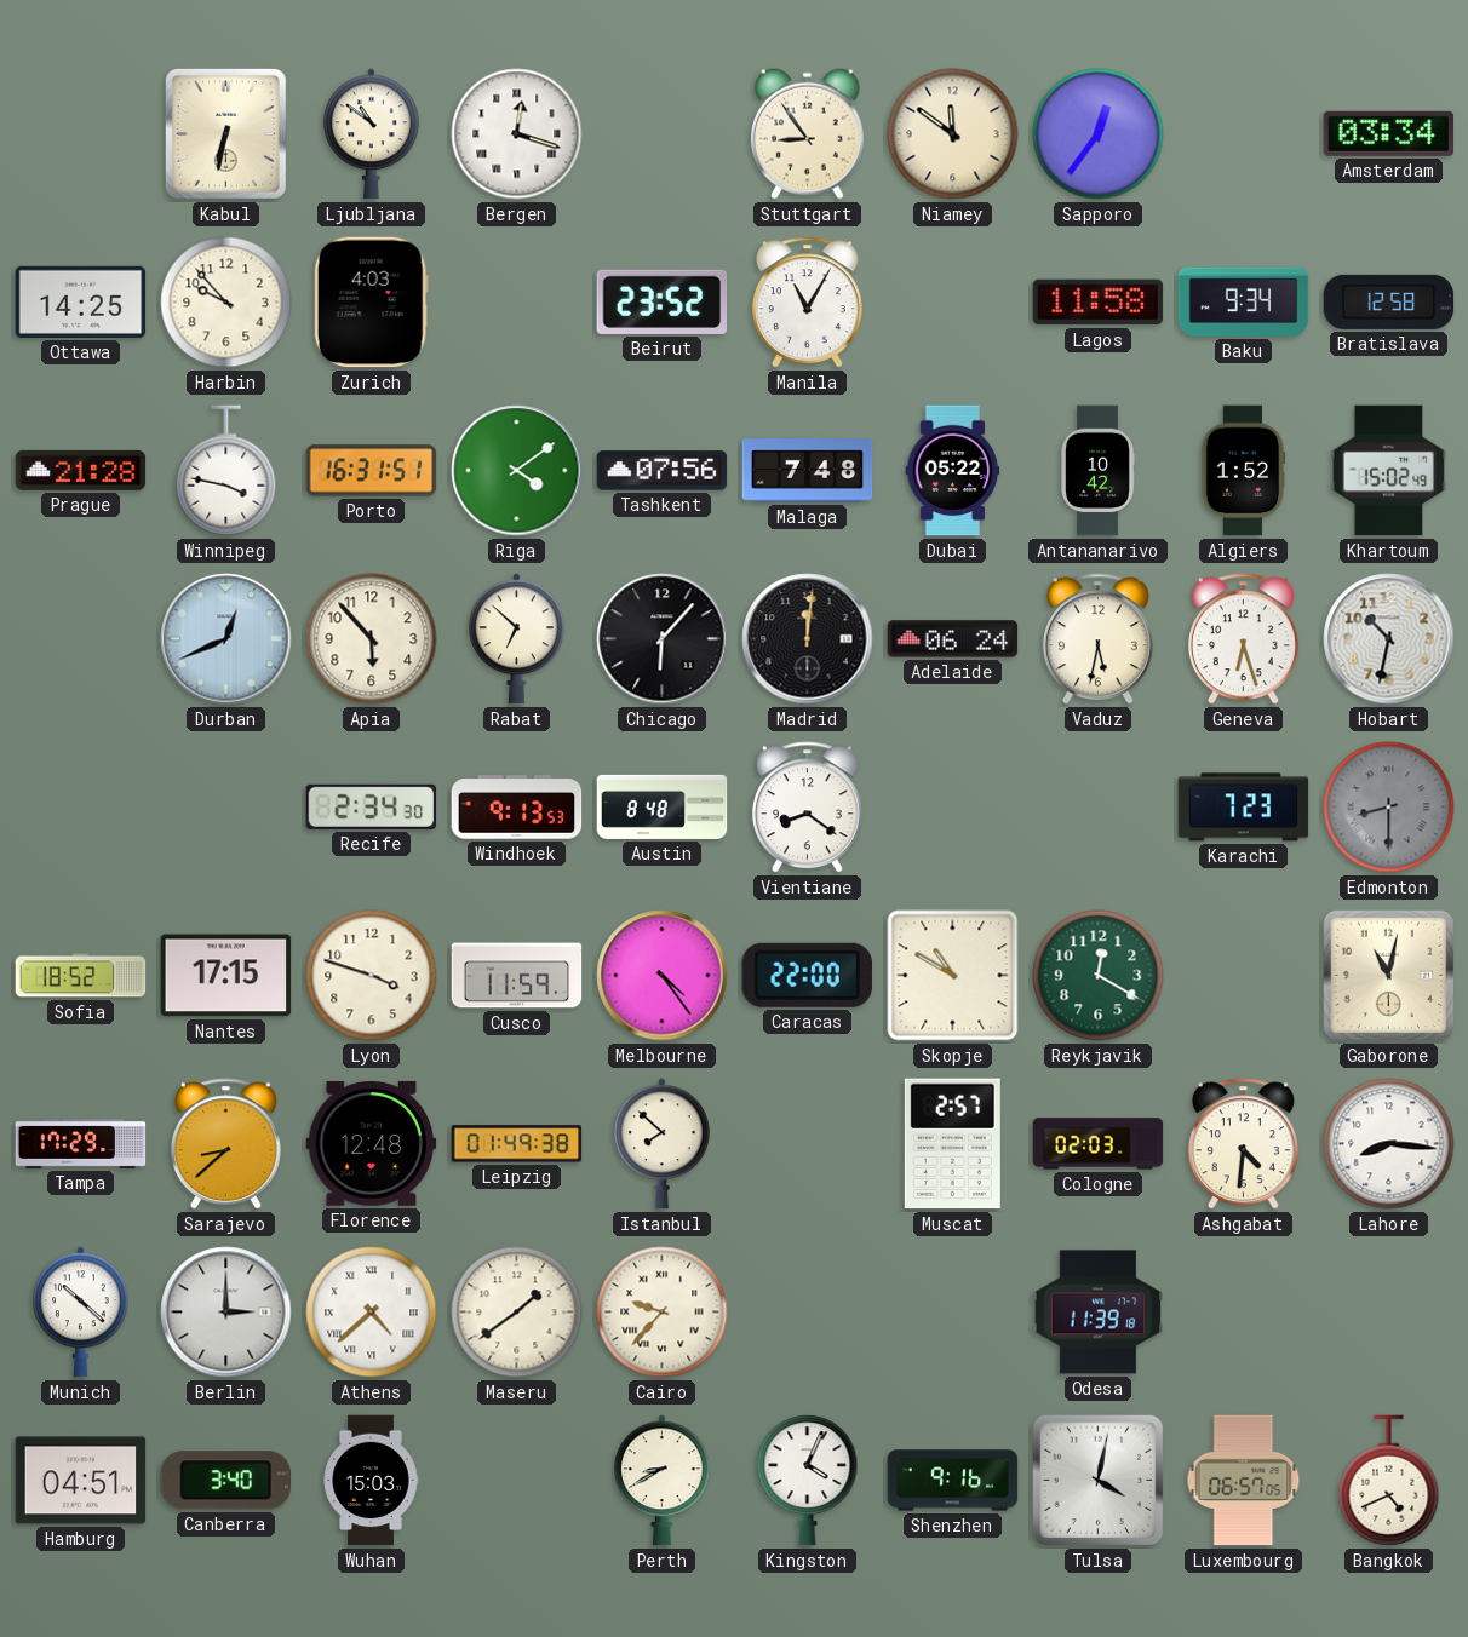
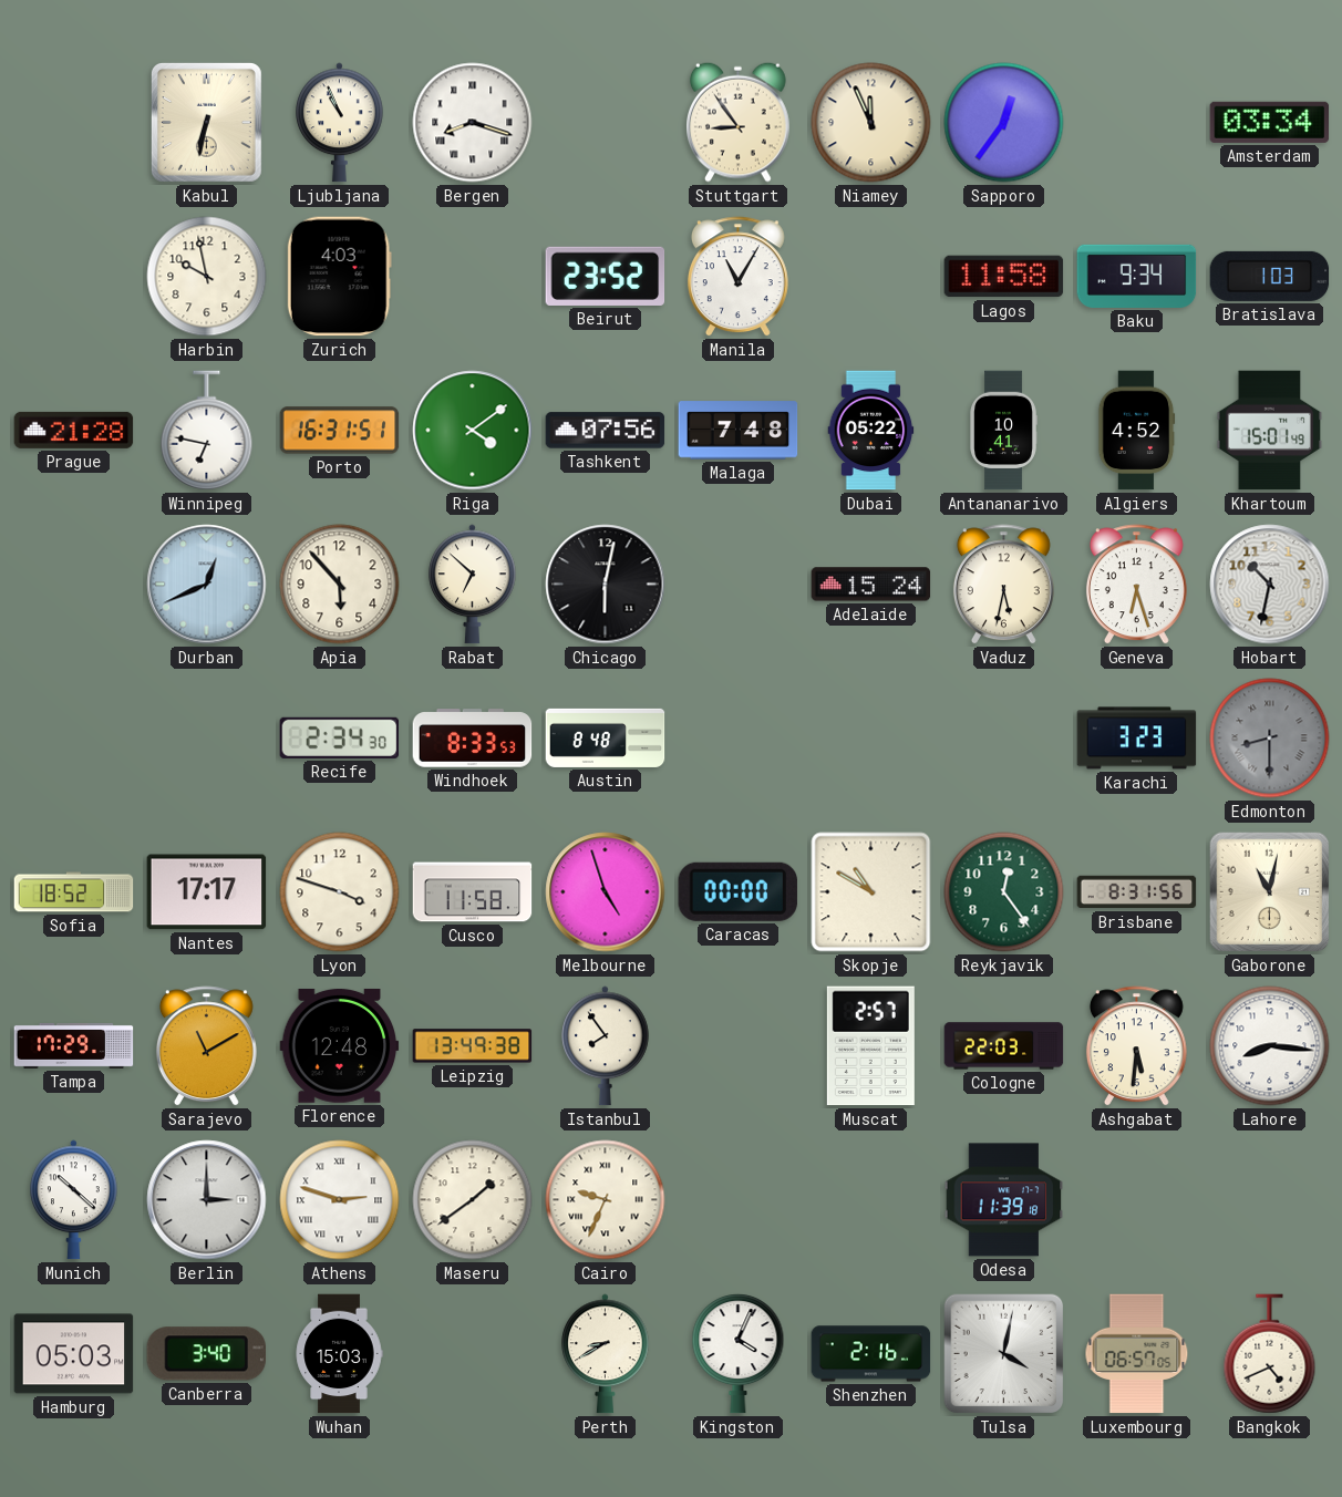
Ljubljana: 10:51 -> 10:56
Bergen: 12:18 -> 8:18
Niamey: 11:51 -> 11:56
Ottawa: 14:25 -> none
Harbin: 9:53 -> 9:58
Bratislava: 12:58 -> 1:03
Winnipeg: 3:47 -> 6:47
Antananarivo: 10:42 -> 10:41
Algiers: 1:52 -> 4:52
Khartoum: 15:02 -> 15:01
Chicago: 6:07 -> 6:02
Madrid: 12:01 -> none
Adelaide: 06:24 -> 15:24
Windhoek: 9:13 -> 8:33
Vientiane: 8:21 -> none
Karachi: 7:23 -> 3:23
Nantes: 17:15 -> 17:17
Cusco: 11:59 -> 11:58
Melbourne: 4:24 -> 4:57
Caracas: 22:00 -> 00:00
Reykjavik: 12:20 -> 12:24
Brisbane: none -> 8:31
Sarajevo: 8:38 -> 11:10
Leipzig: 01:49 -> 13:49
Istanbul: 7:52 -> 7:54
Cologne: 02:03 -> 22:03
Ashgabat: 4:31 -> 5:31
Athens: 4:38 -> 2:48
Cairo: 9:37 -> 9:34
Hamburg: 04:51 -> 05:03
Shenzhen: 9:16 -> 2:16
